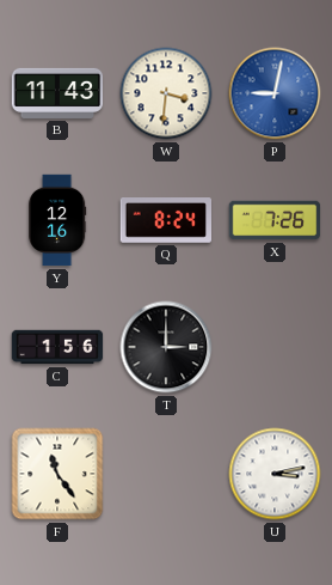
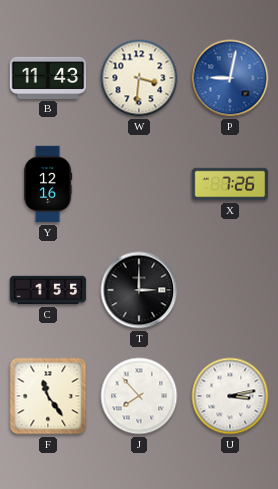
Q: 8:24 -> none
C: 1:56 -> 1:55
J: none -> 7:53
